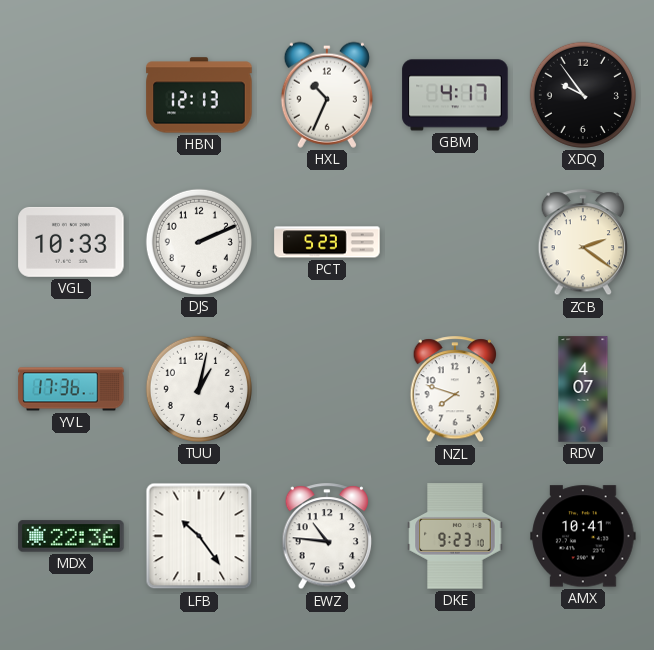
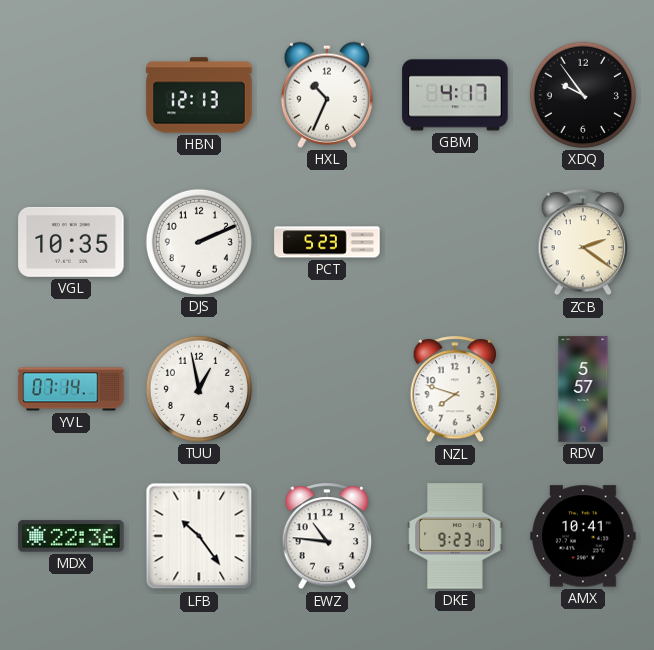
VGL: 10:33 -> 10:35
YVL: 17:36 -> 07:14
TUU: 1:02 -> 12:58
RDV: 4:07 -> 5:57
